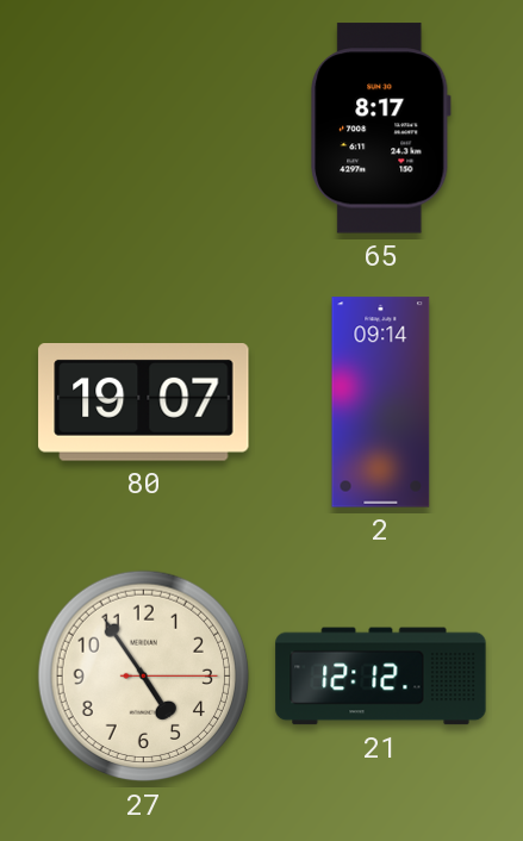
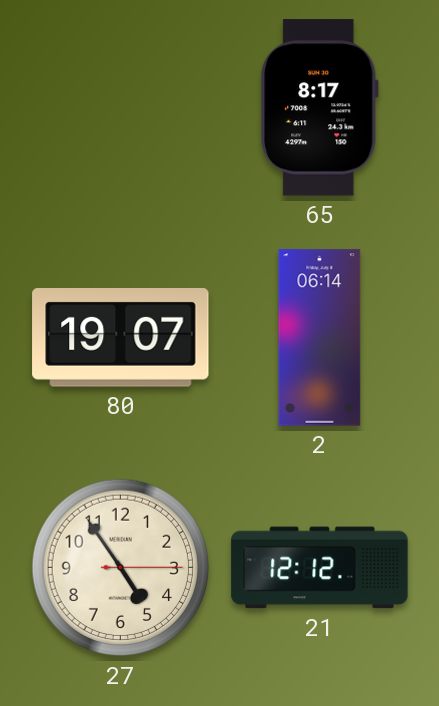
2: 09:14 -> 06:14
